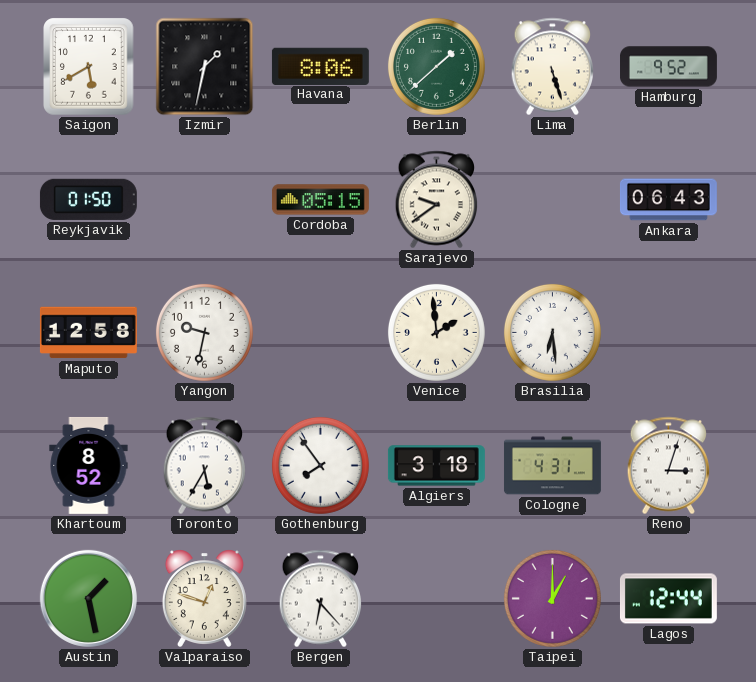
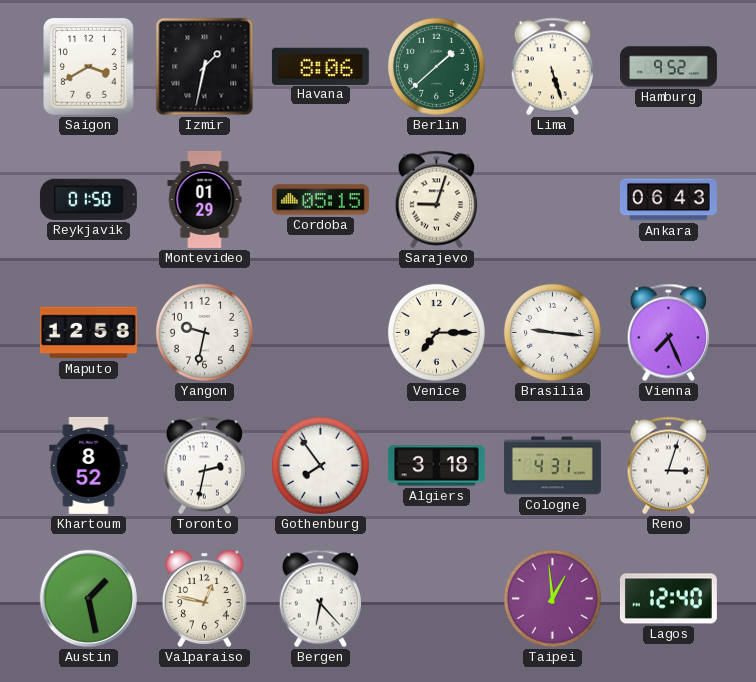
Saigon: 5:40 -> 3:40
Montevideo: none -> 01:29
Sarajevo: 9:39 -> 9:03
Venice: 1:59 -> 7:15
Brasilia: 6:29 -> 9:16
Vienna: none -> 7:26
Toronto: 5:35 -> 2:32
Valparaiso: 12:48 -> 12:47
Taipei: 1:00 -> 12:59
Lagos: 12:44 -> 12:40
